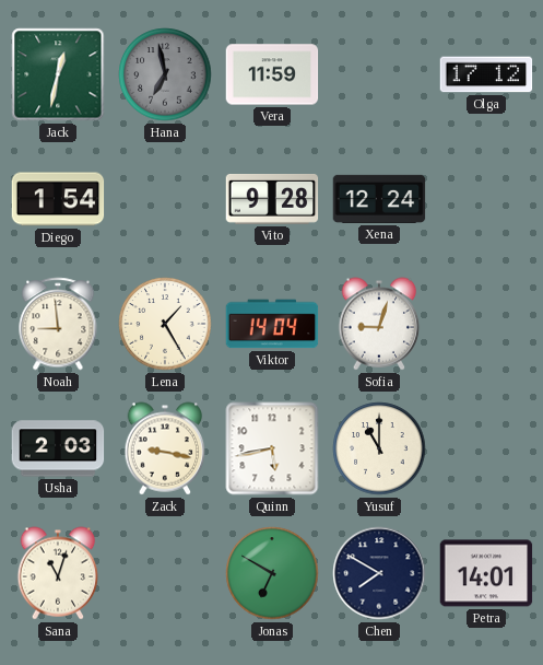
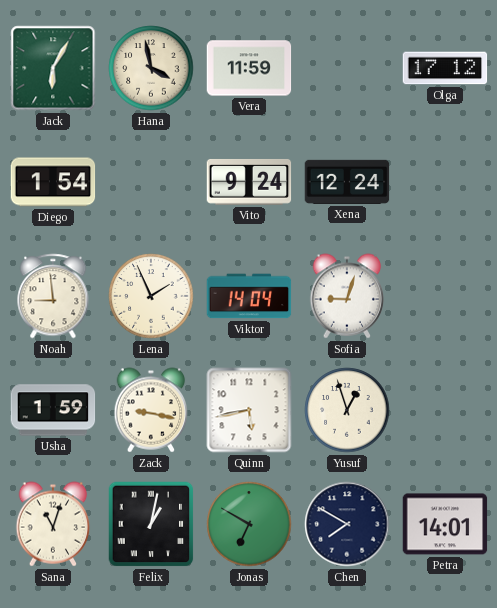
Jack: 12:32 -> 6:05
Hana: 6:58 -> 3:58
Hana dial: grey -> cream
Vito: 9:28 -> 9:24
Lena: 1:25 -> 1:56
Usha: 2:03 -> 1:59
Yusuf: 11:00 -> 12:57
Felix: none -> 1:02
